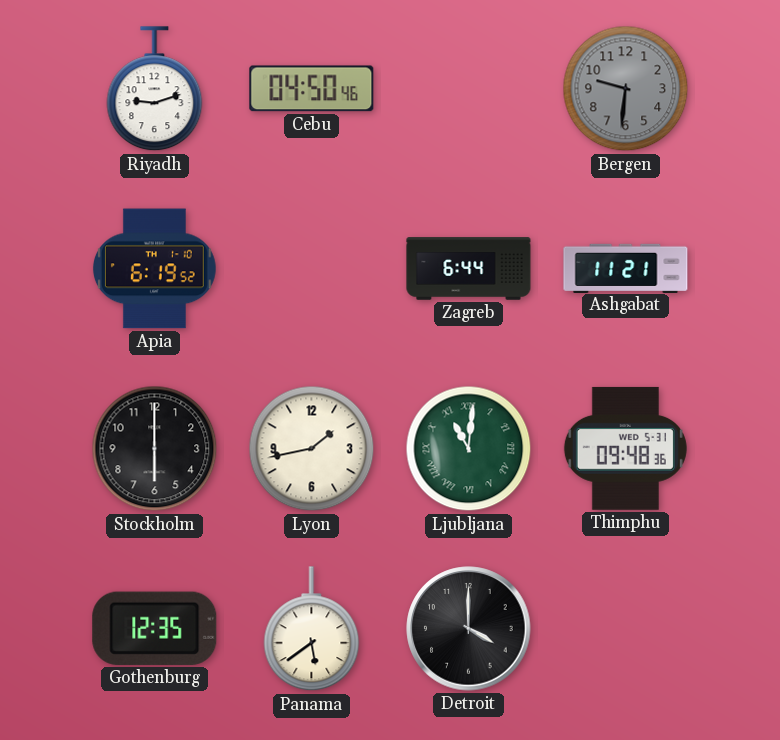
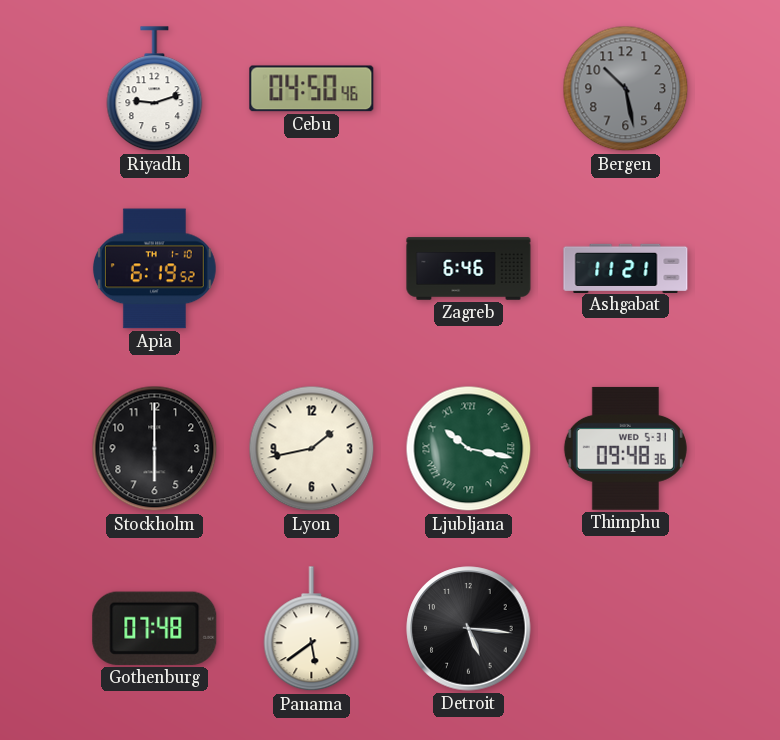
Bergen: 9:31 -> 10:28
Zagreb: 6:44 -> 6:46
Ljubljana: 11:01 -> 10:17
Gothenburg: 12:35 -> 07:48
Detroit: 4:00 -> 5:16
